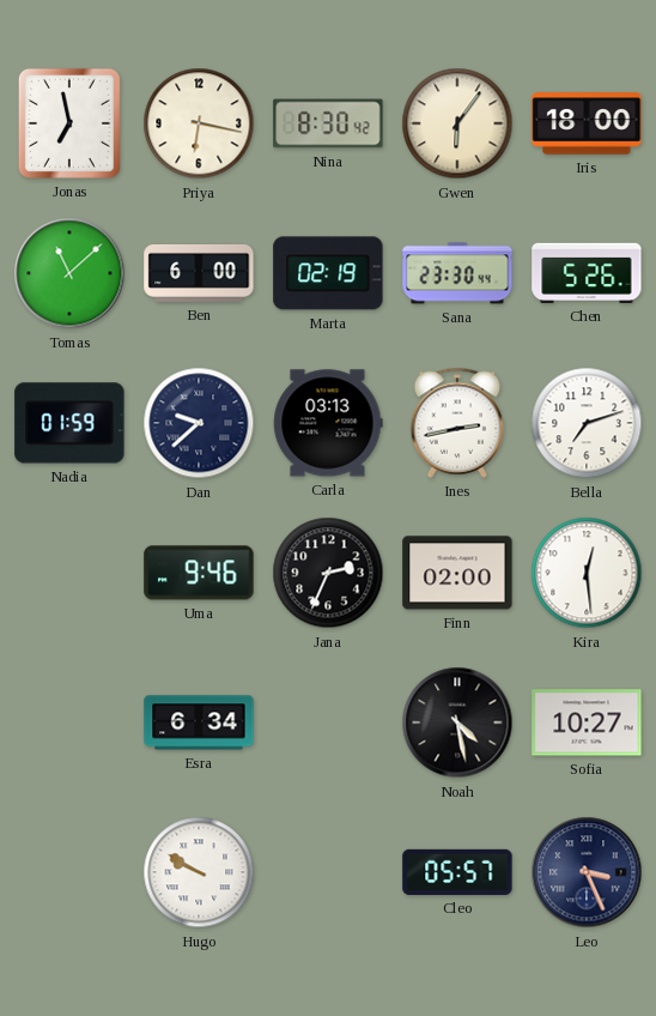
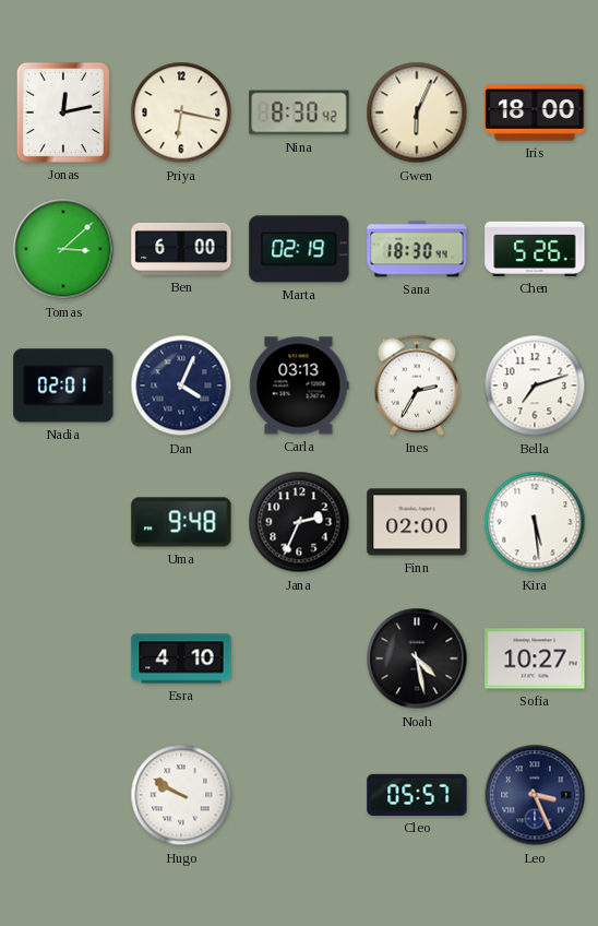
Jonas: 6:58 -> 12:13
Gwen: 6:06 -> 6:04
Tomas: 11:08 -> 3:08
Sana: 23:30 -> 18:30
Nadia: 01:59 -> 02:01
Dan: 9:38 -> 4:04
Ines: 2:43 -> 2:35
Uma: 9:46 -> 9:48
Kira: 12:29 -> 5:29
Esra: 6:34 -> 4:10
